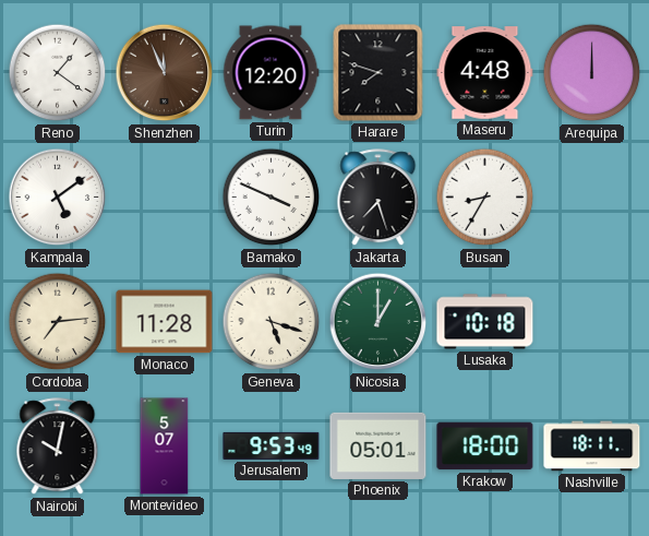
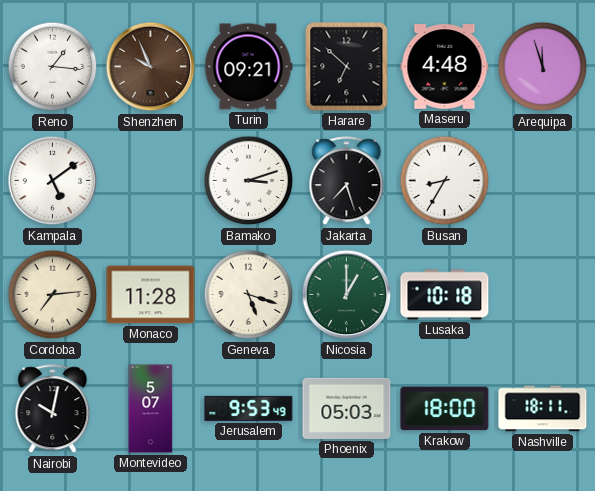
Reno: 1:21 -> 1:16
Shenzhen: 11:56 -> 9:56
Turin: 12:20 -> 09:21
Harare: 7:48 -> 6:52
Arequipa: 12:00 -> 11:57
Bamako: 3:49 -> 3:12
Phoenix: 05:01 -> 05:03
